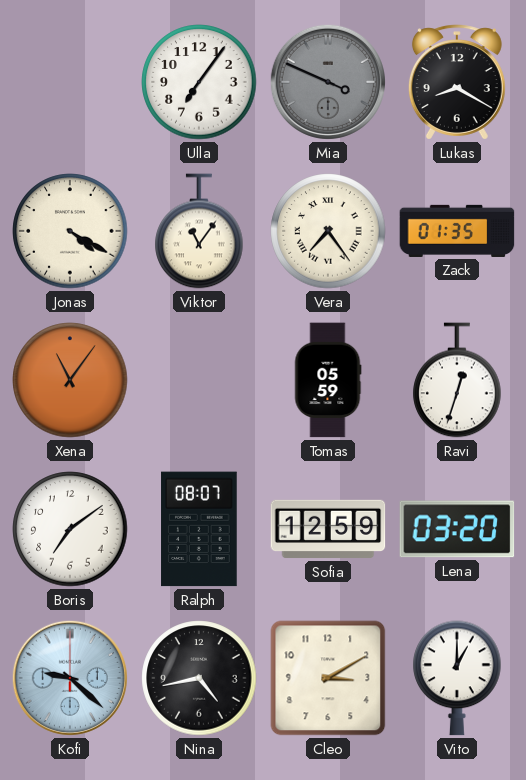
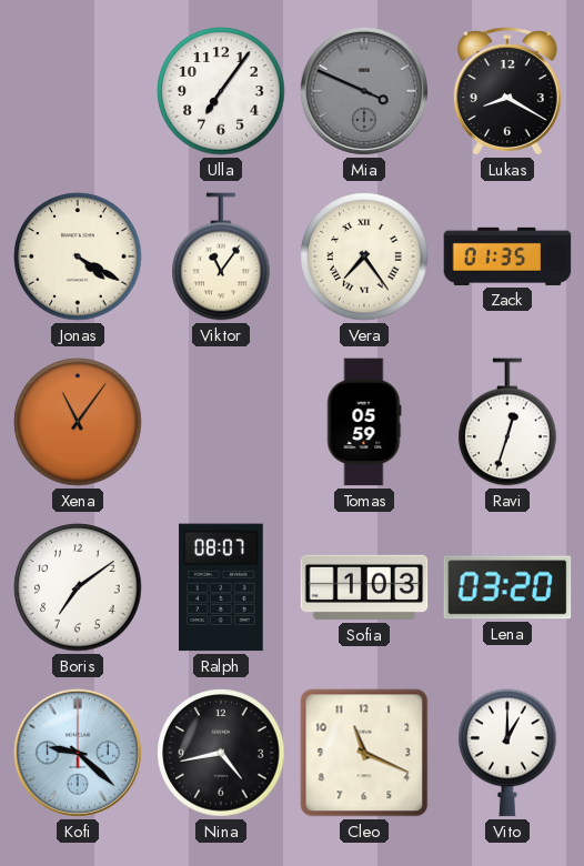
Sofia: 12:59 -> 1:03
Cleo: 3:10 -> 11:19
